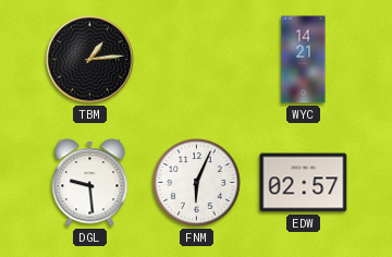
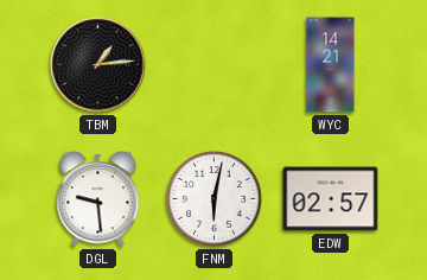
FNM: 6:04 -> 6:02
